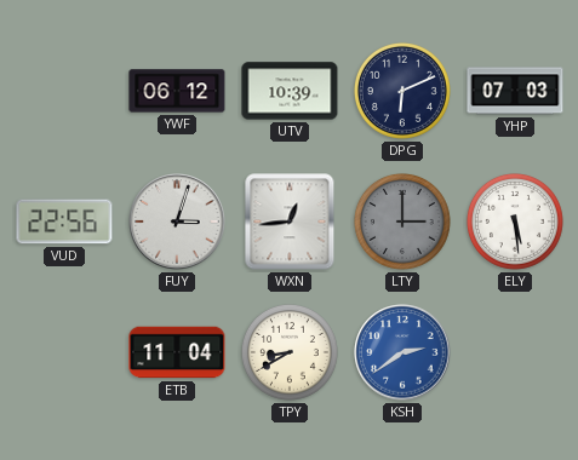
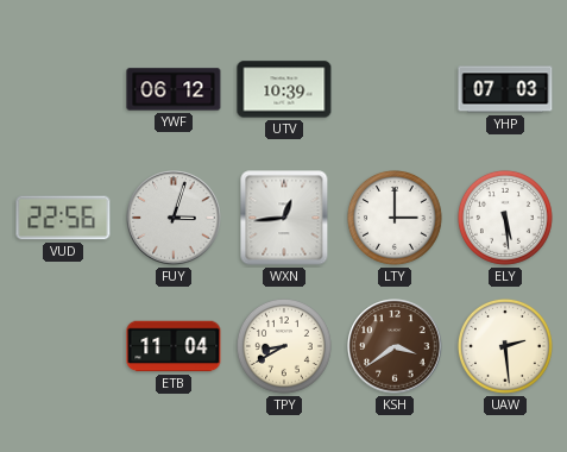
DPG: 6:11 -> none
LTY dial: grey -> white
KSH: 2:39 -> 3:39
KSH dial: blue -> brown
UAW: none -> 2:29
